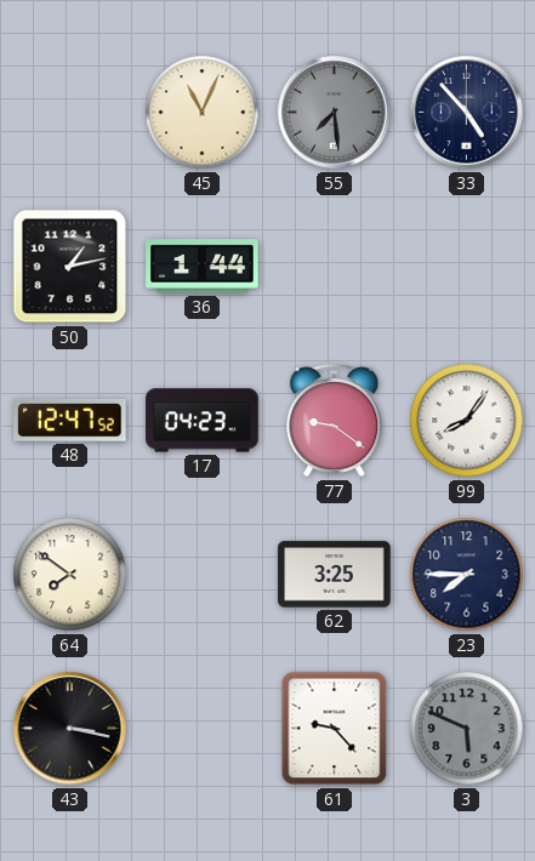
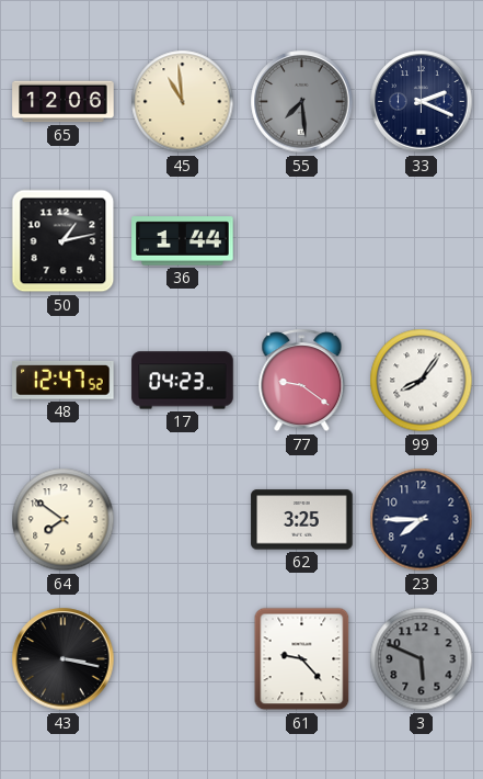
65: none -> 12:06
45: 11:04 -> 10:59
33: 4:53 -> 2:19
